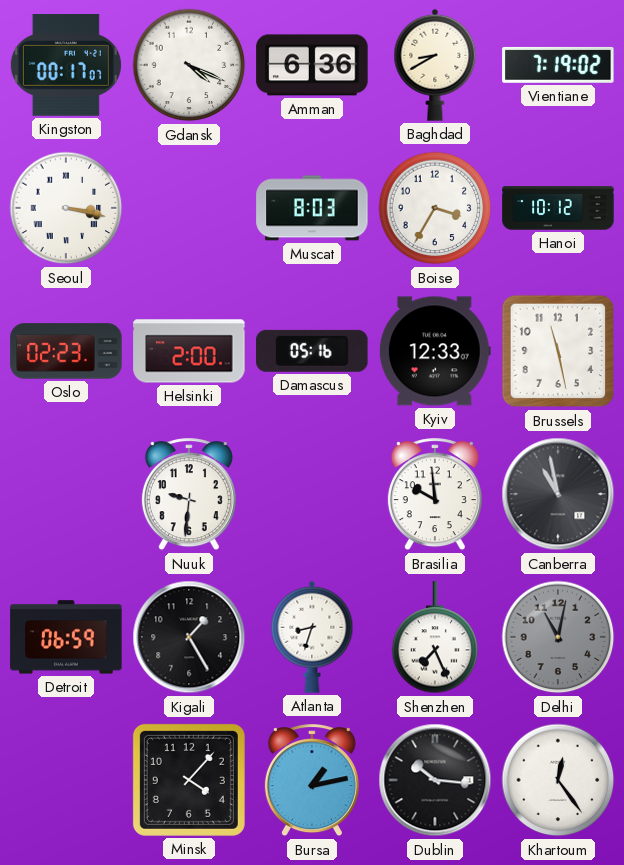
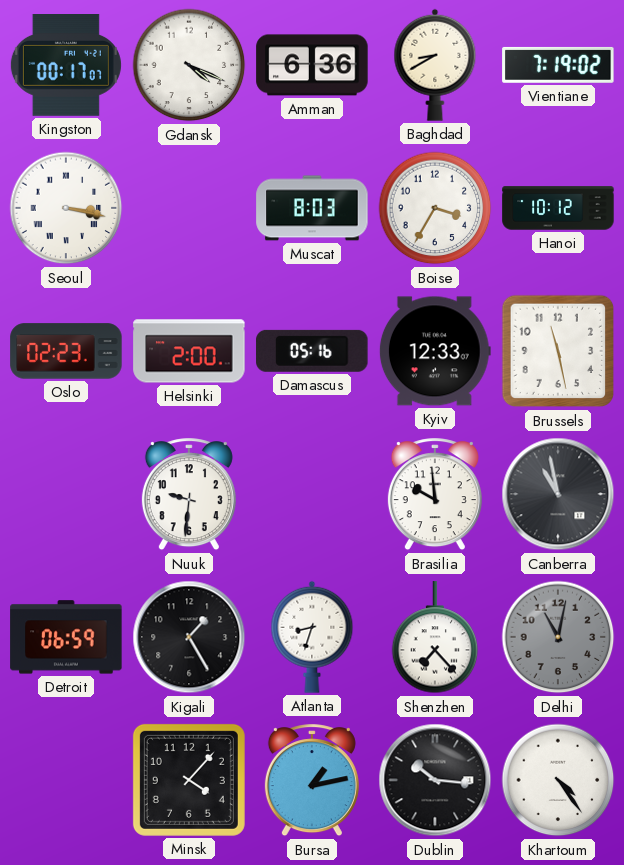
Shenzhen: 7:26 -> 7:23
Khartoum: 12:24 -> 4:24
